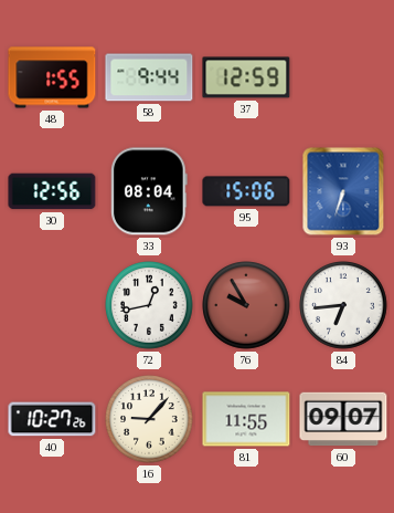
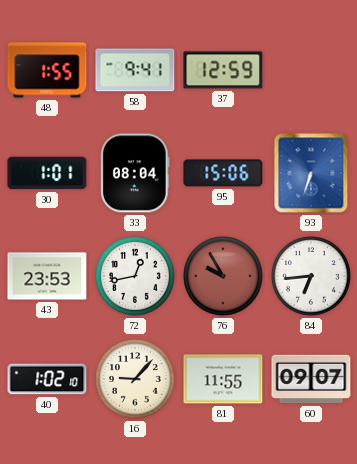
58: 9:44 -> 9:41
30: 12:56 -> 1:01
43: none -> 23:53
40: 10:27 -> 1:02
